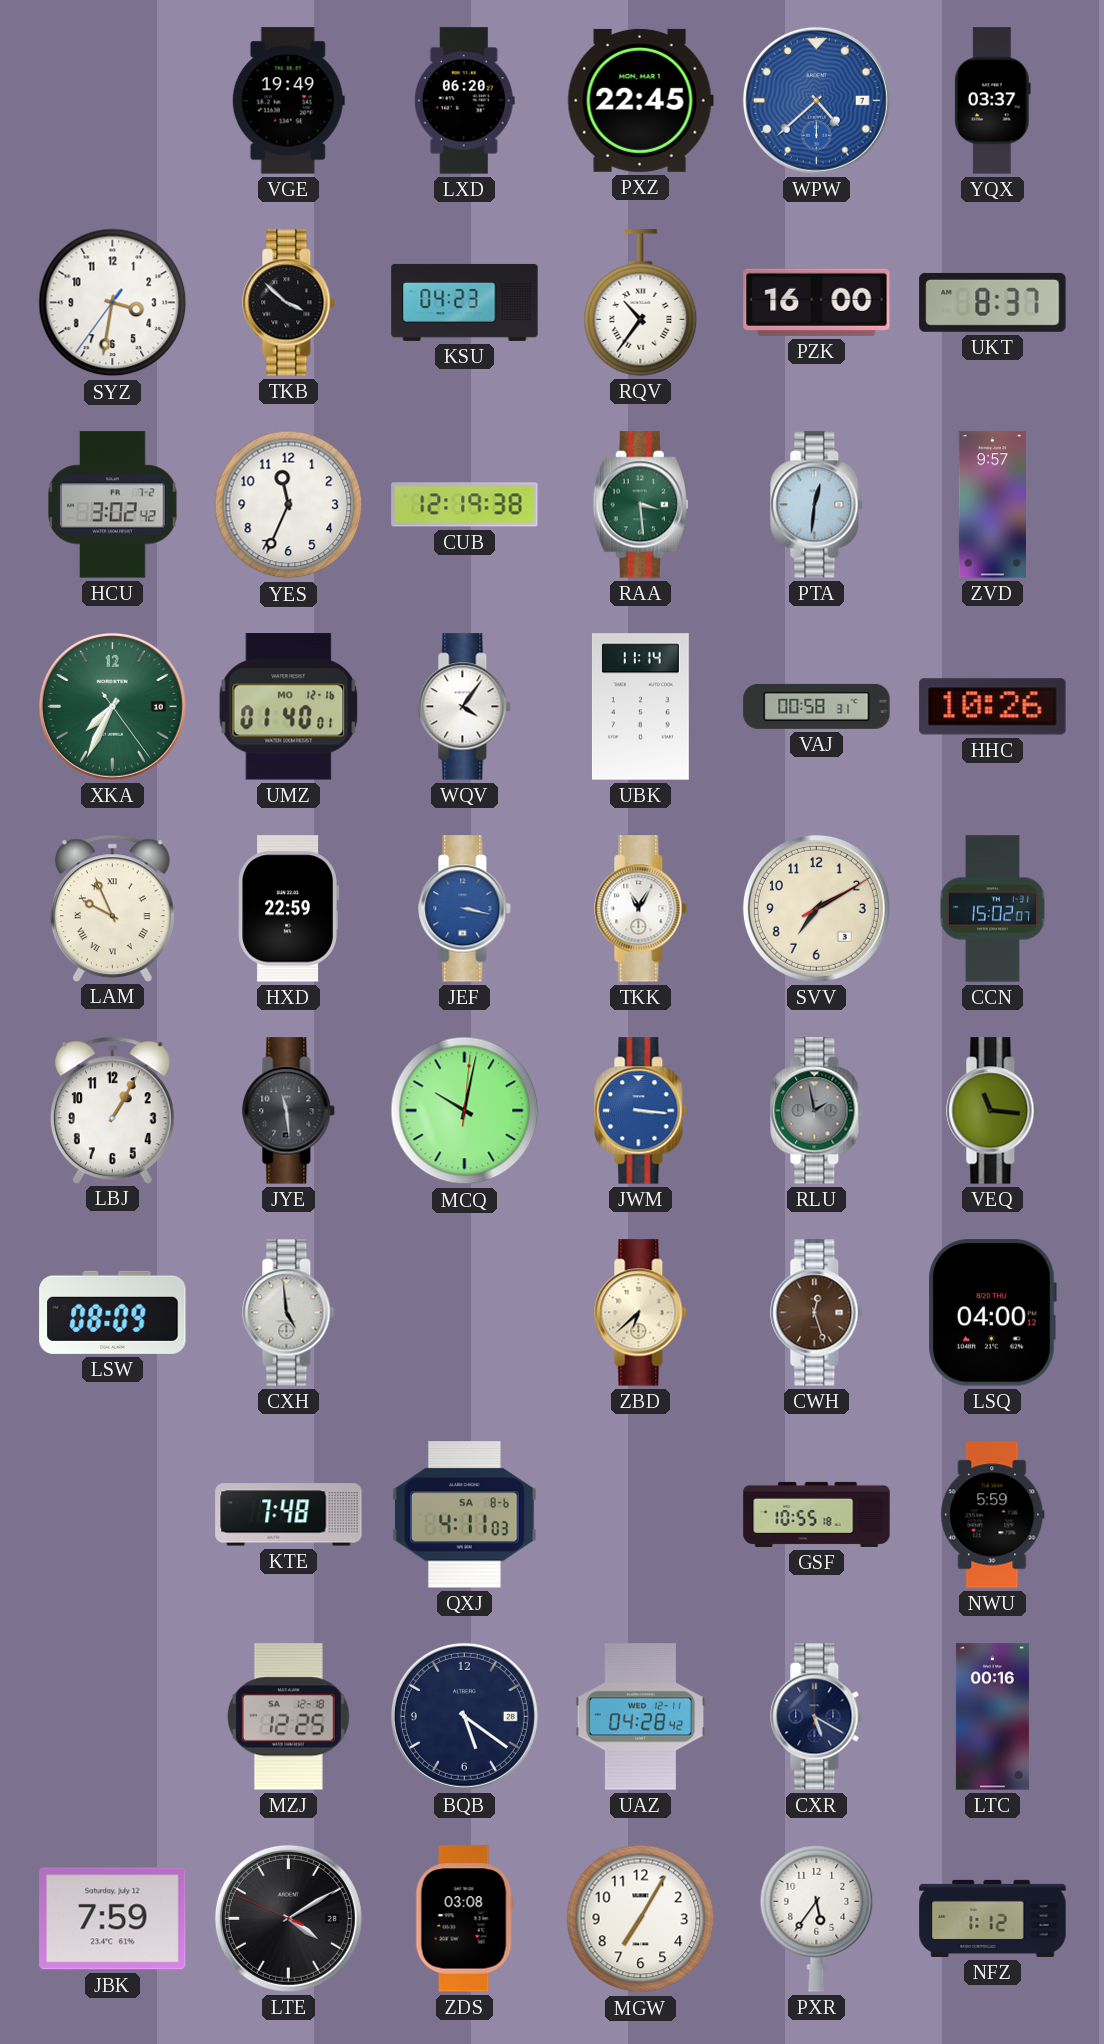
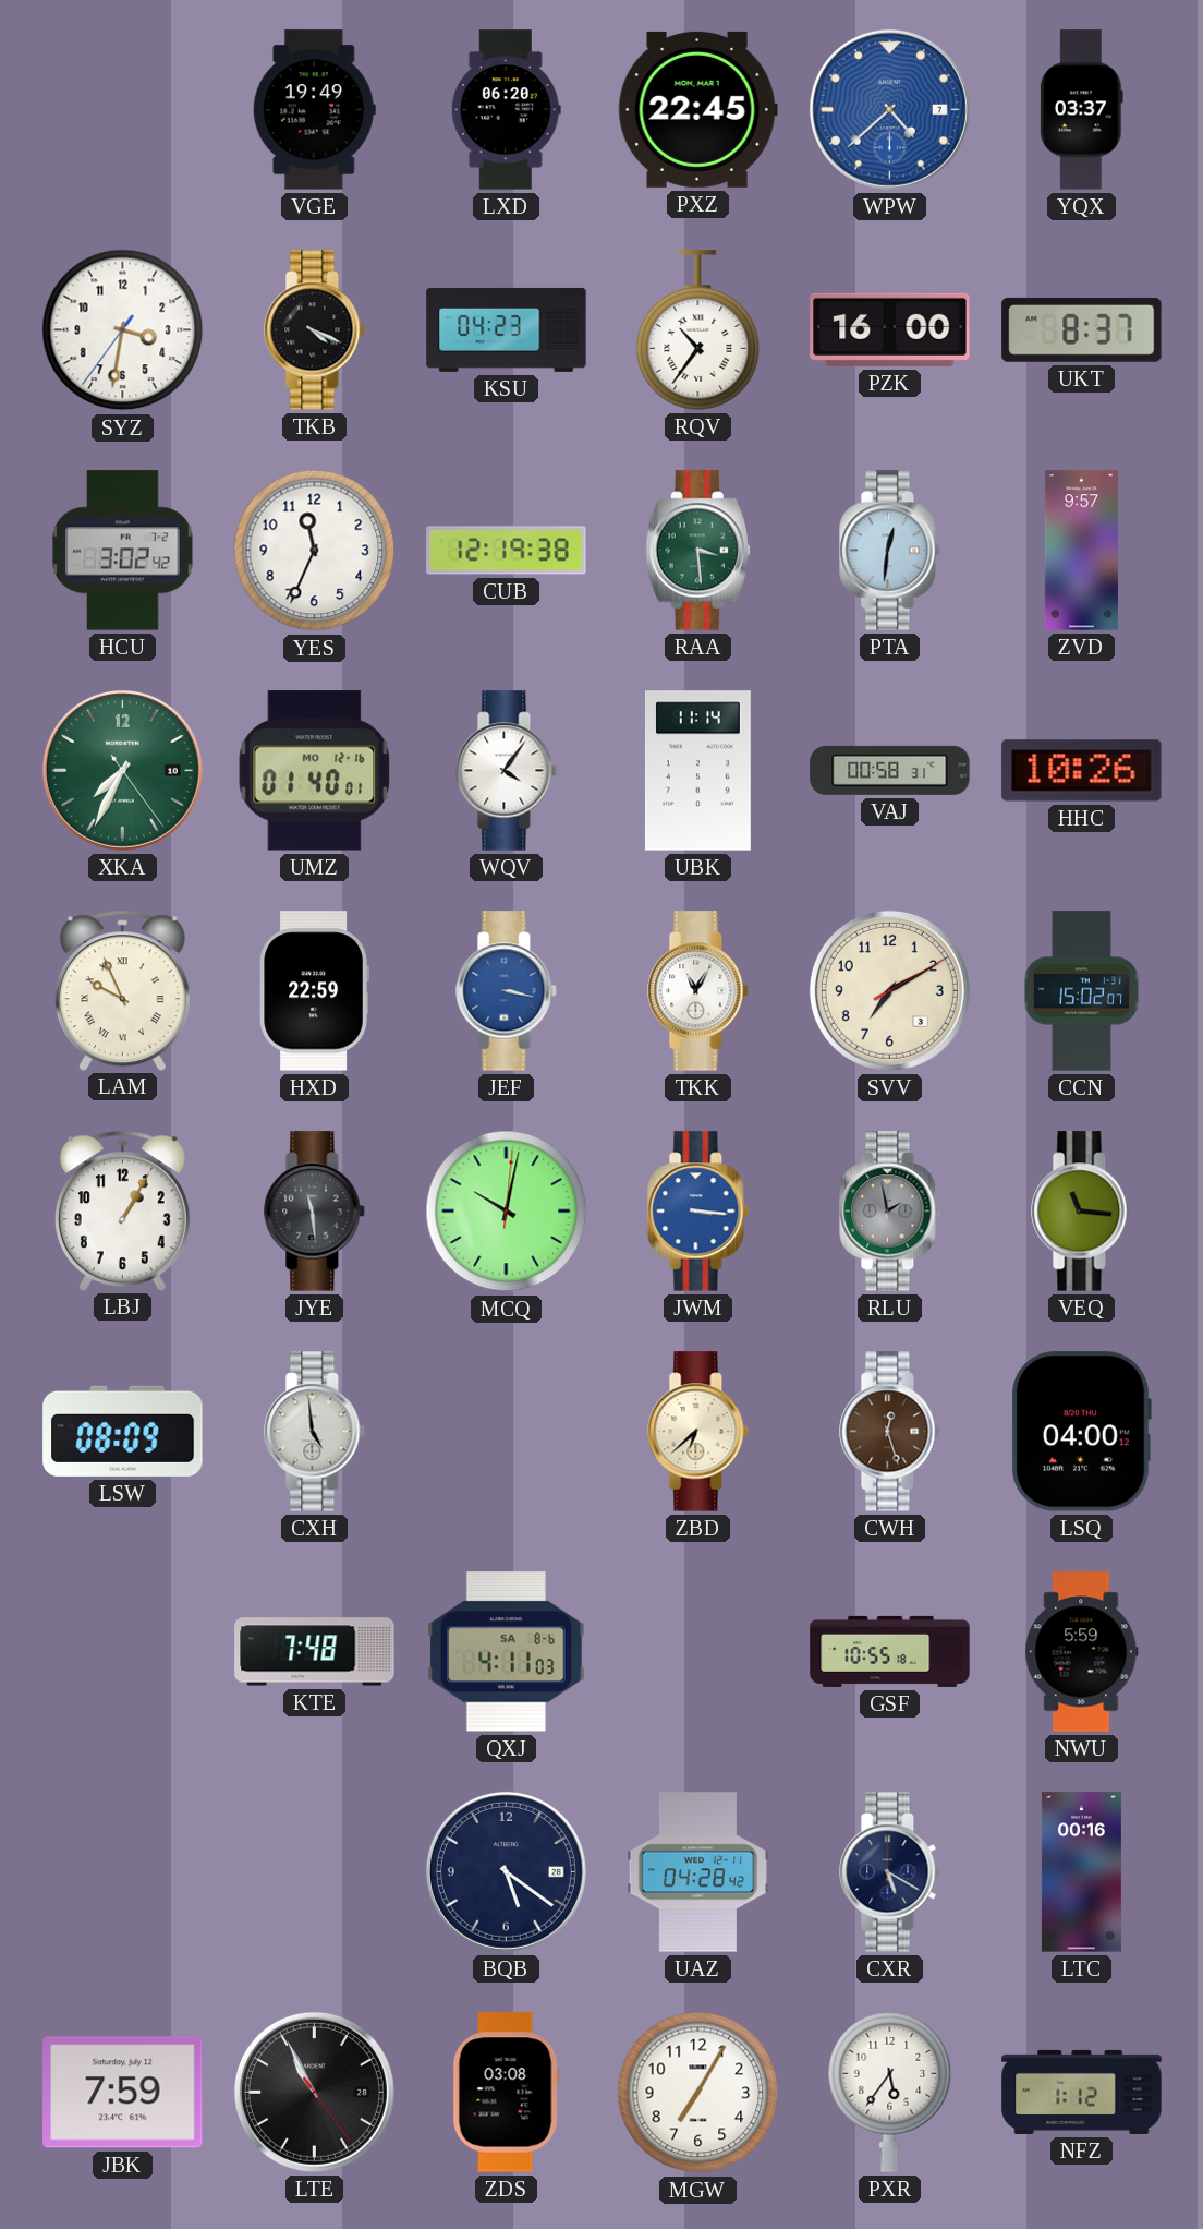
TKB: 3:52 -> 4:19
MZJ: 12:25 -> none
LTE: 4:09 -> 10:55
